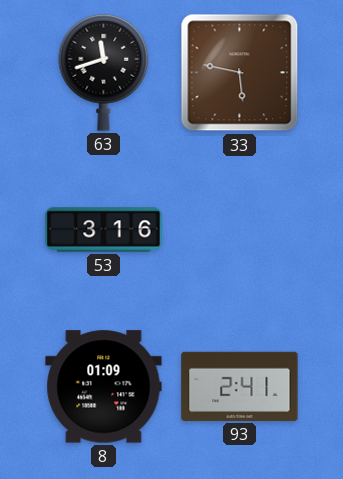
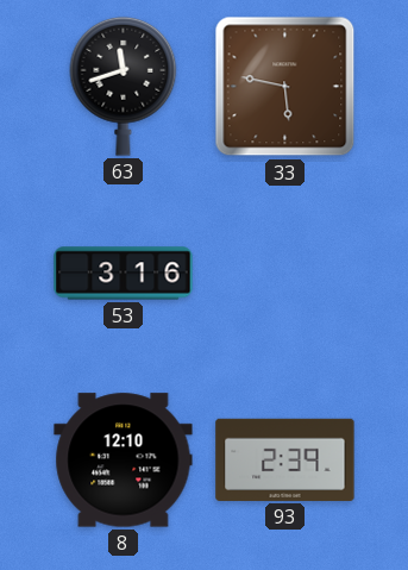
8: 01:09 -> 12:10
93: 2:41 -> 2:39
